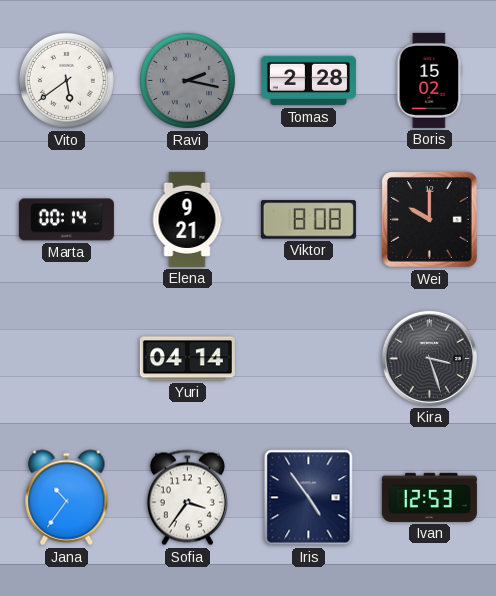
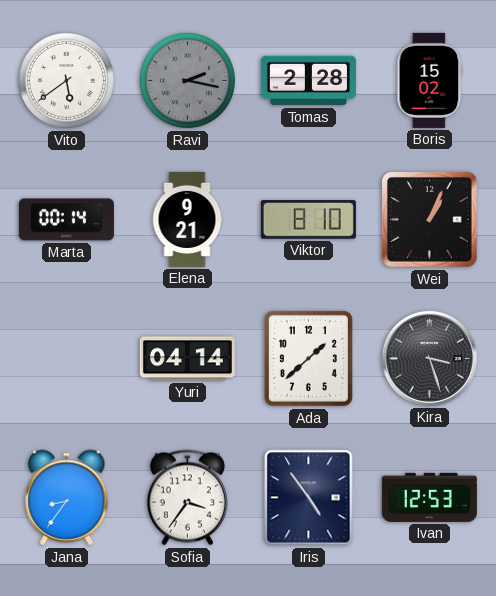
Viktor: 8:08 -> 8:10
Wei: 10:00 -> 1:04
Ada: none -> 1:38
Jana: 10:36 -> 8:36
